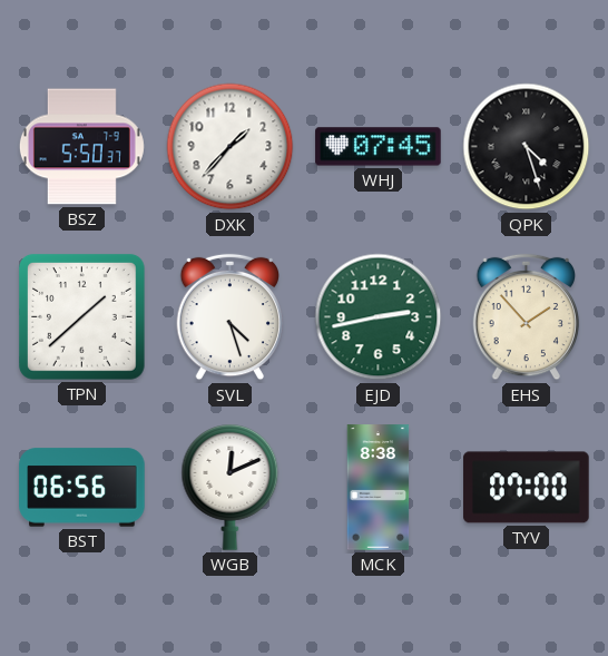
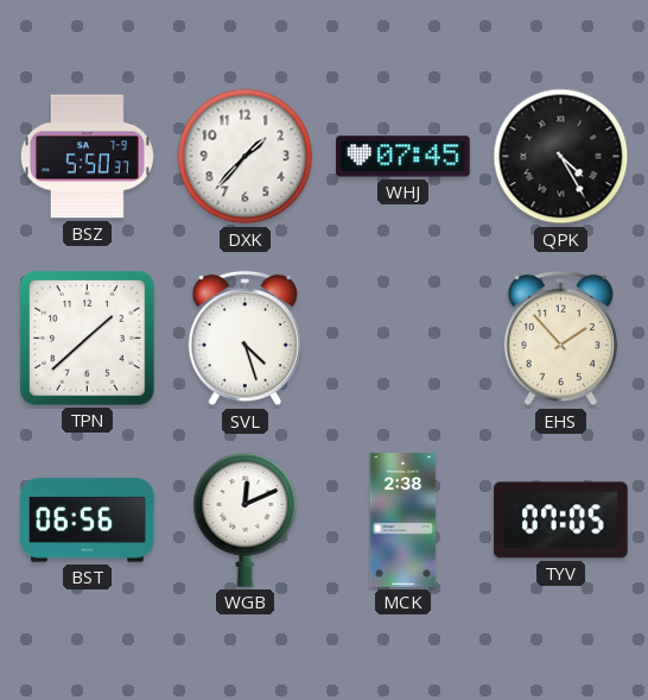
QPK: 4:27 -> 4:25
EJD: 2:43 -> none
MCK: 8:38 -> 2:38
TYV: 07:00 -> 07:05
